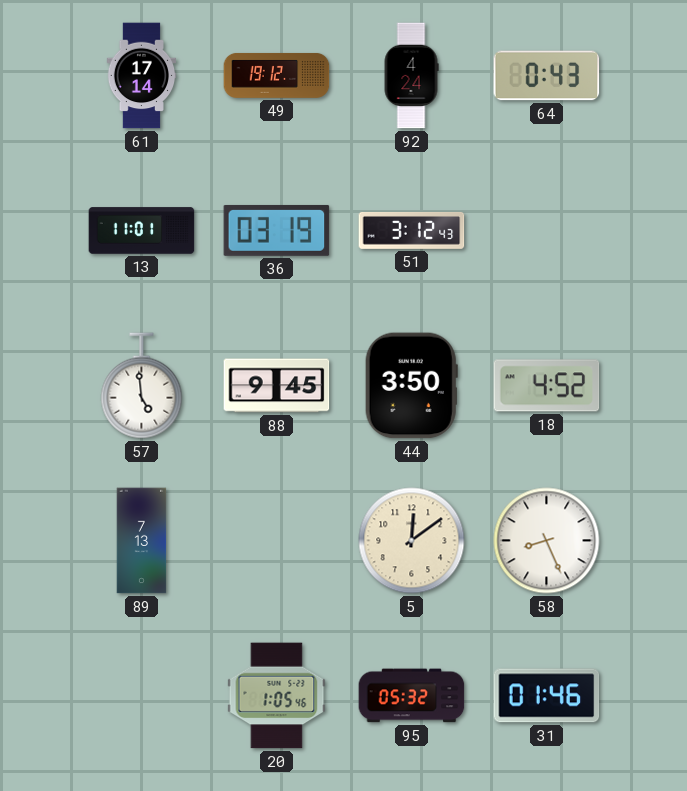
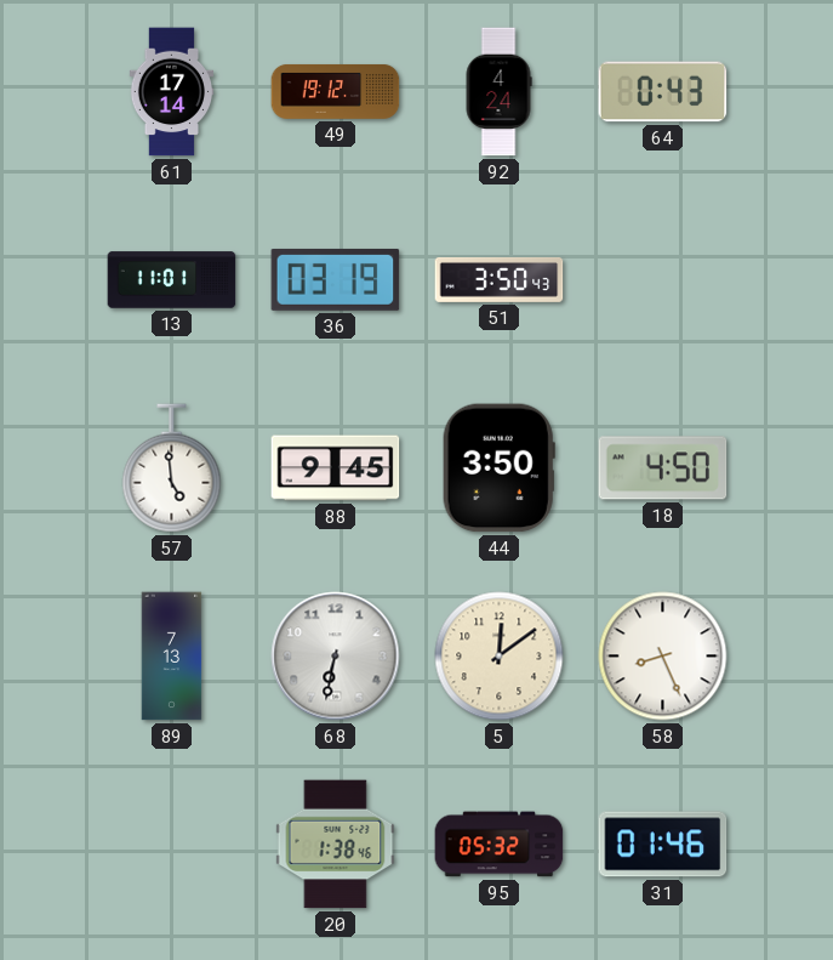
51: 3:12 -> 3:50
18: 4:52 -> 4:50
68: none -> 6:32
20: 1:05 -> 1:38
